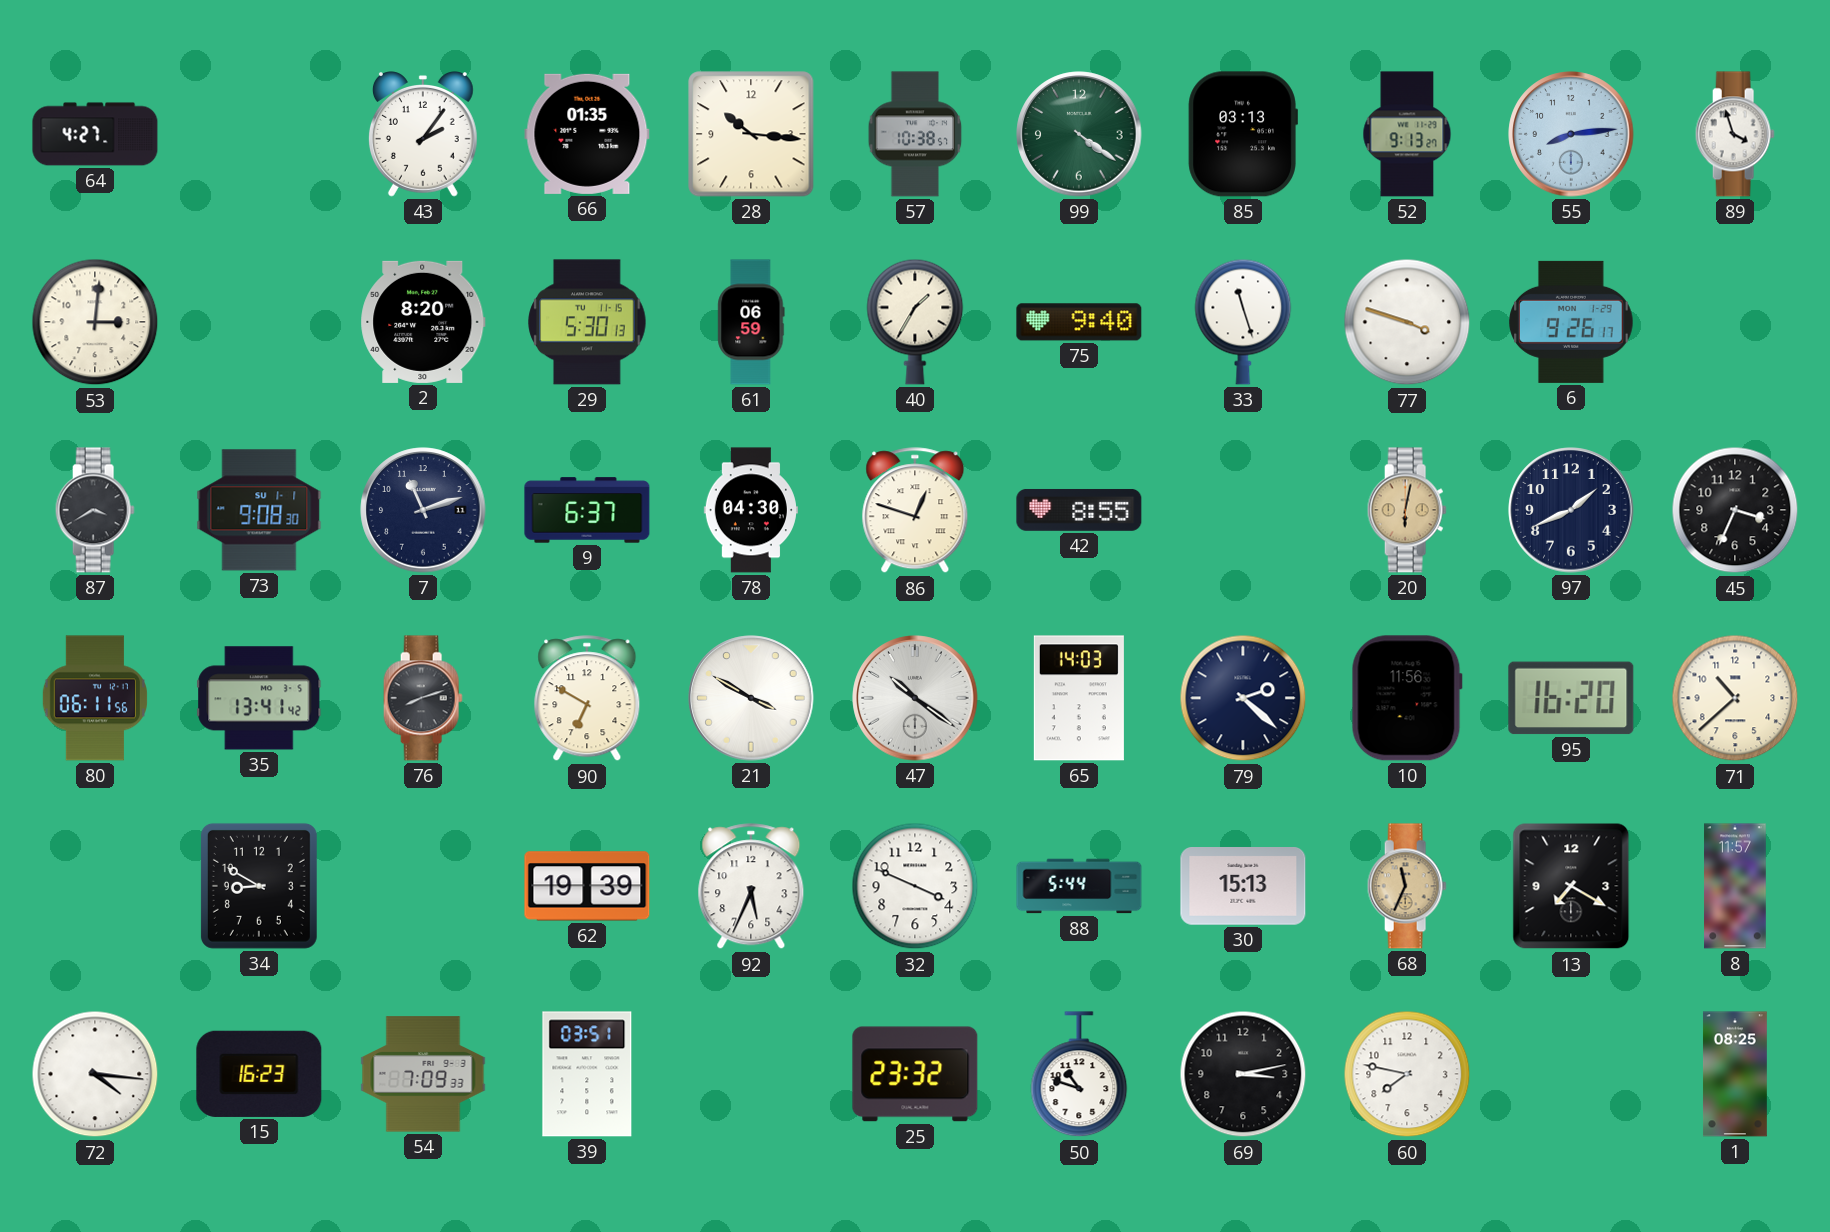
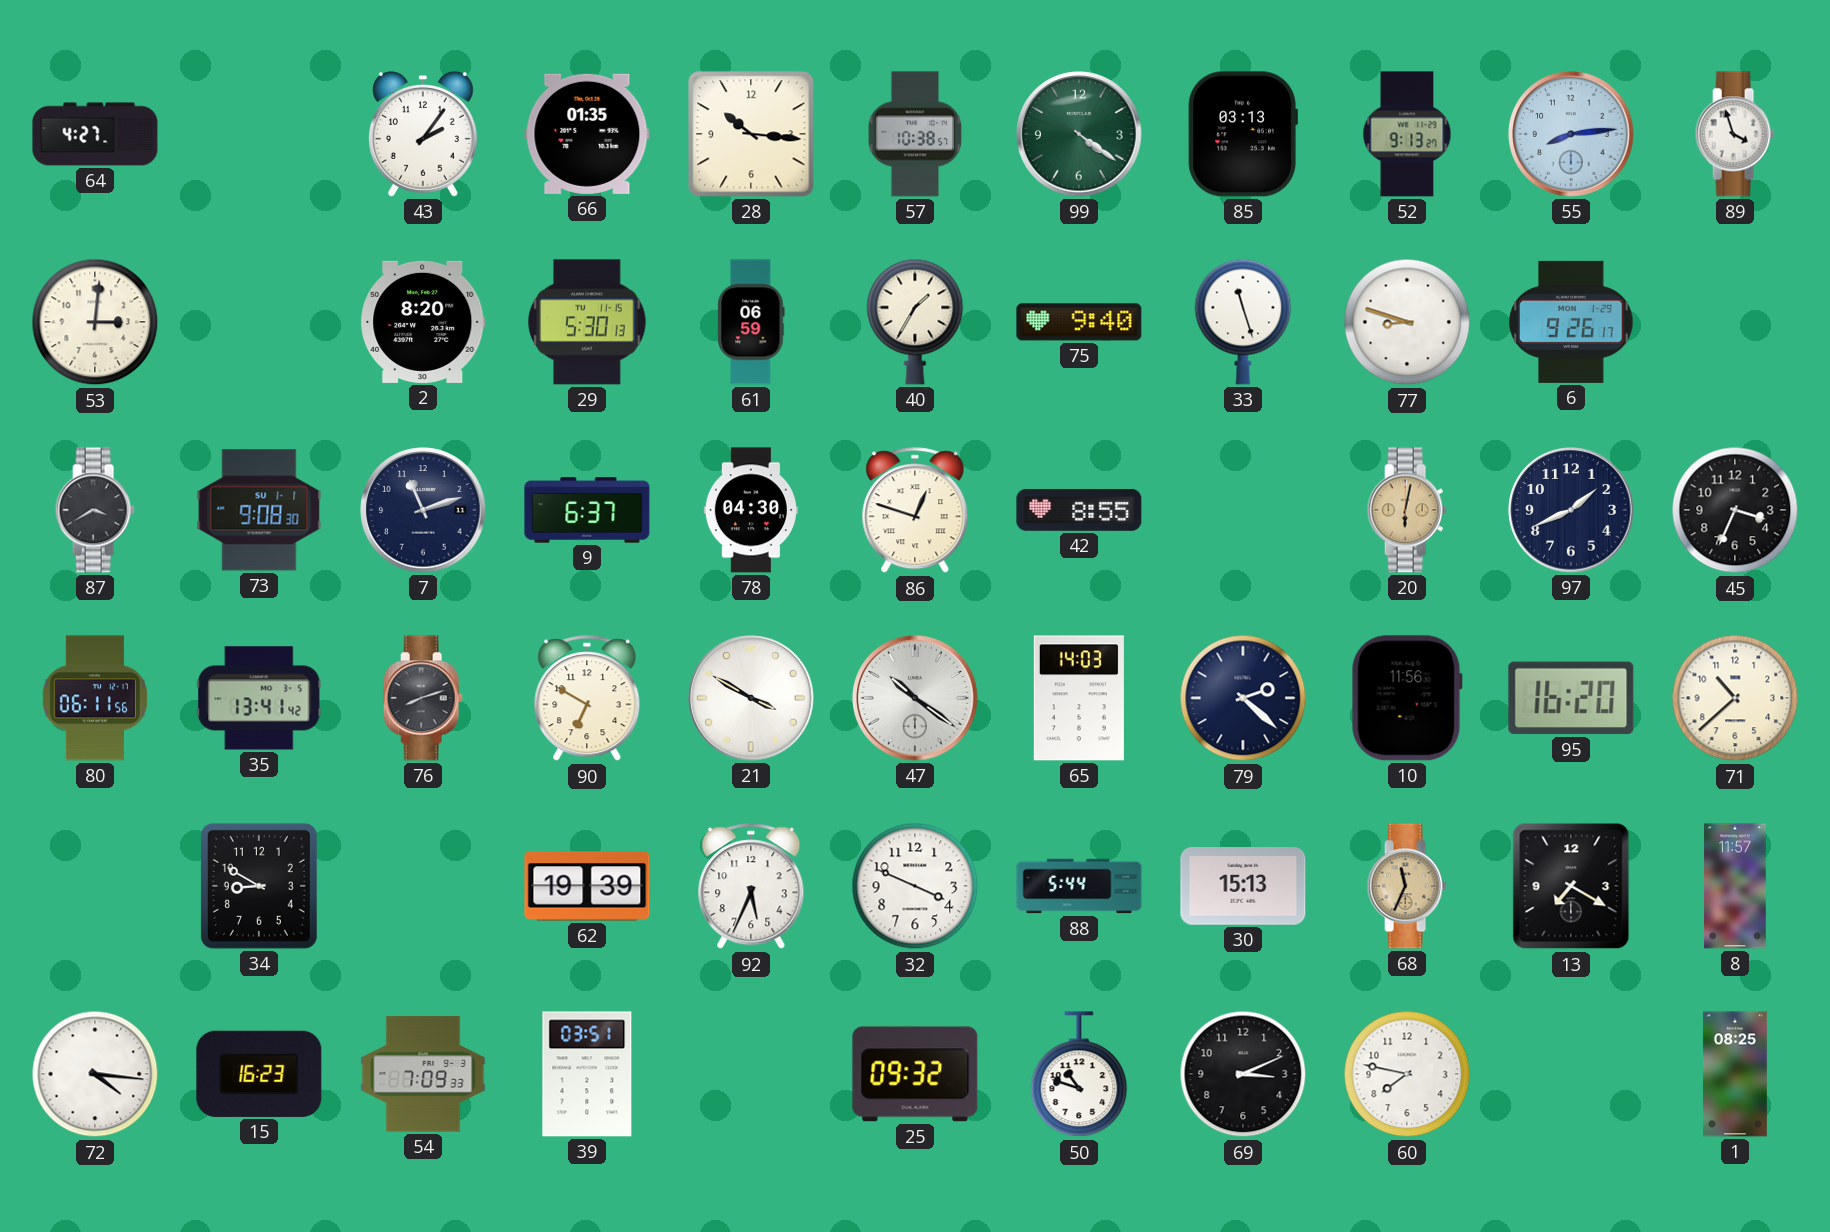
77: 3:48 -> 8:48
25: 23:32 -> 09:32
69: 3:13 -> 3:11
